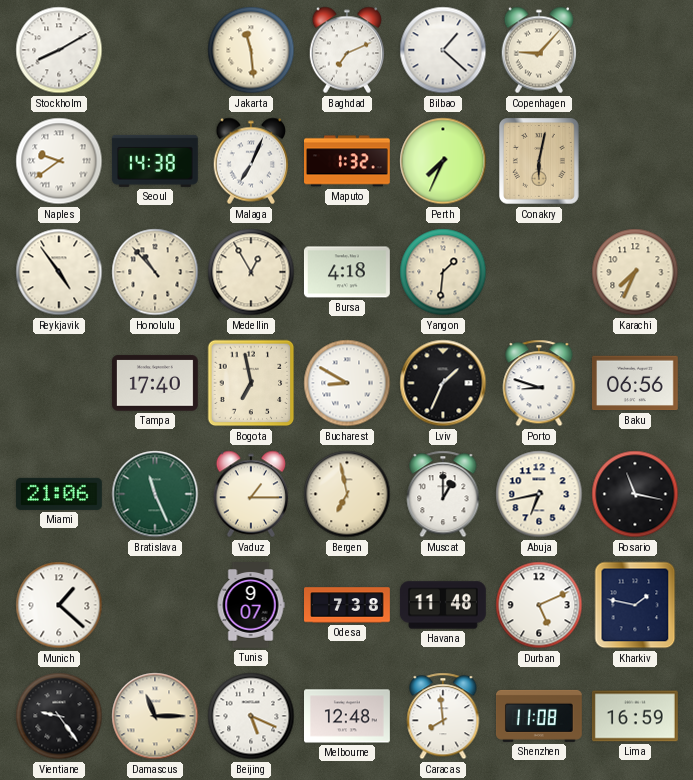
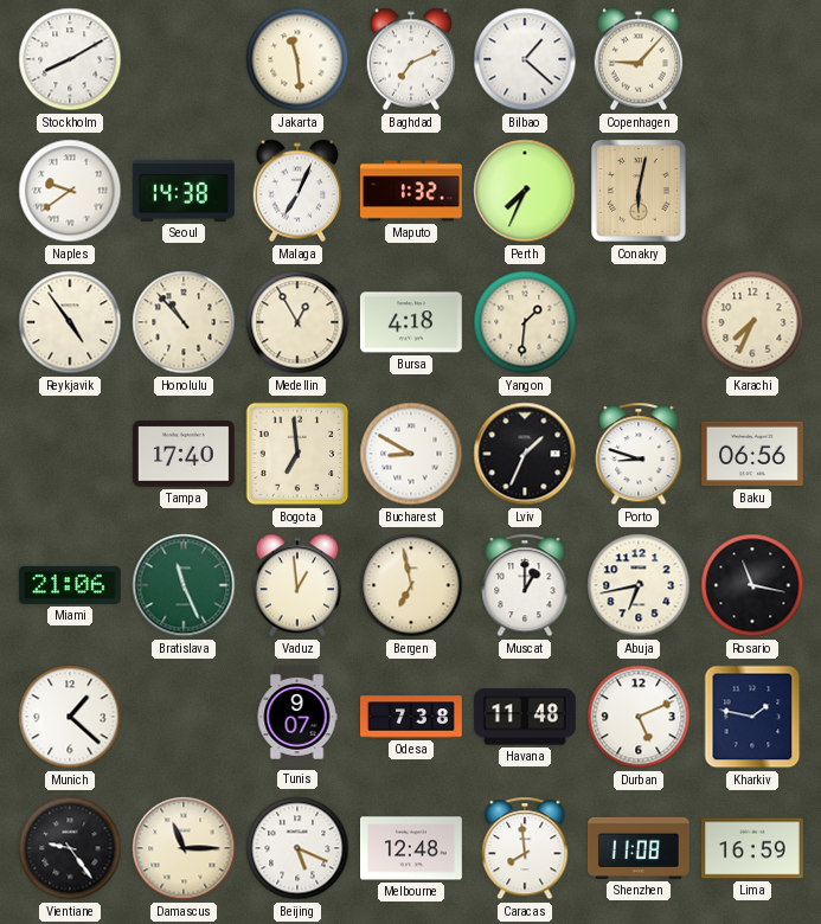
Bogota: 6:58 -> 6:59
Vaduz: 1:15 -> 12:59
